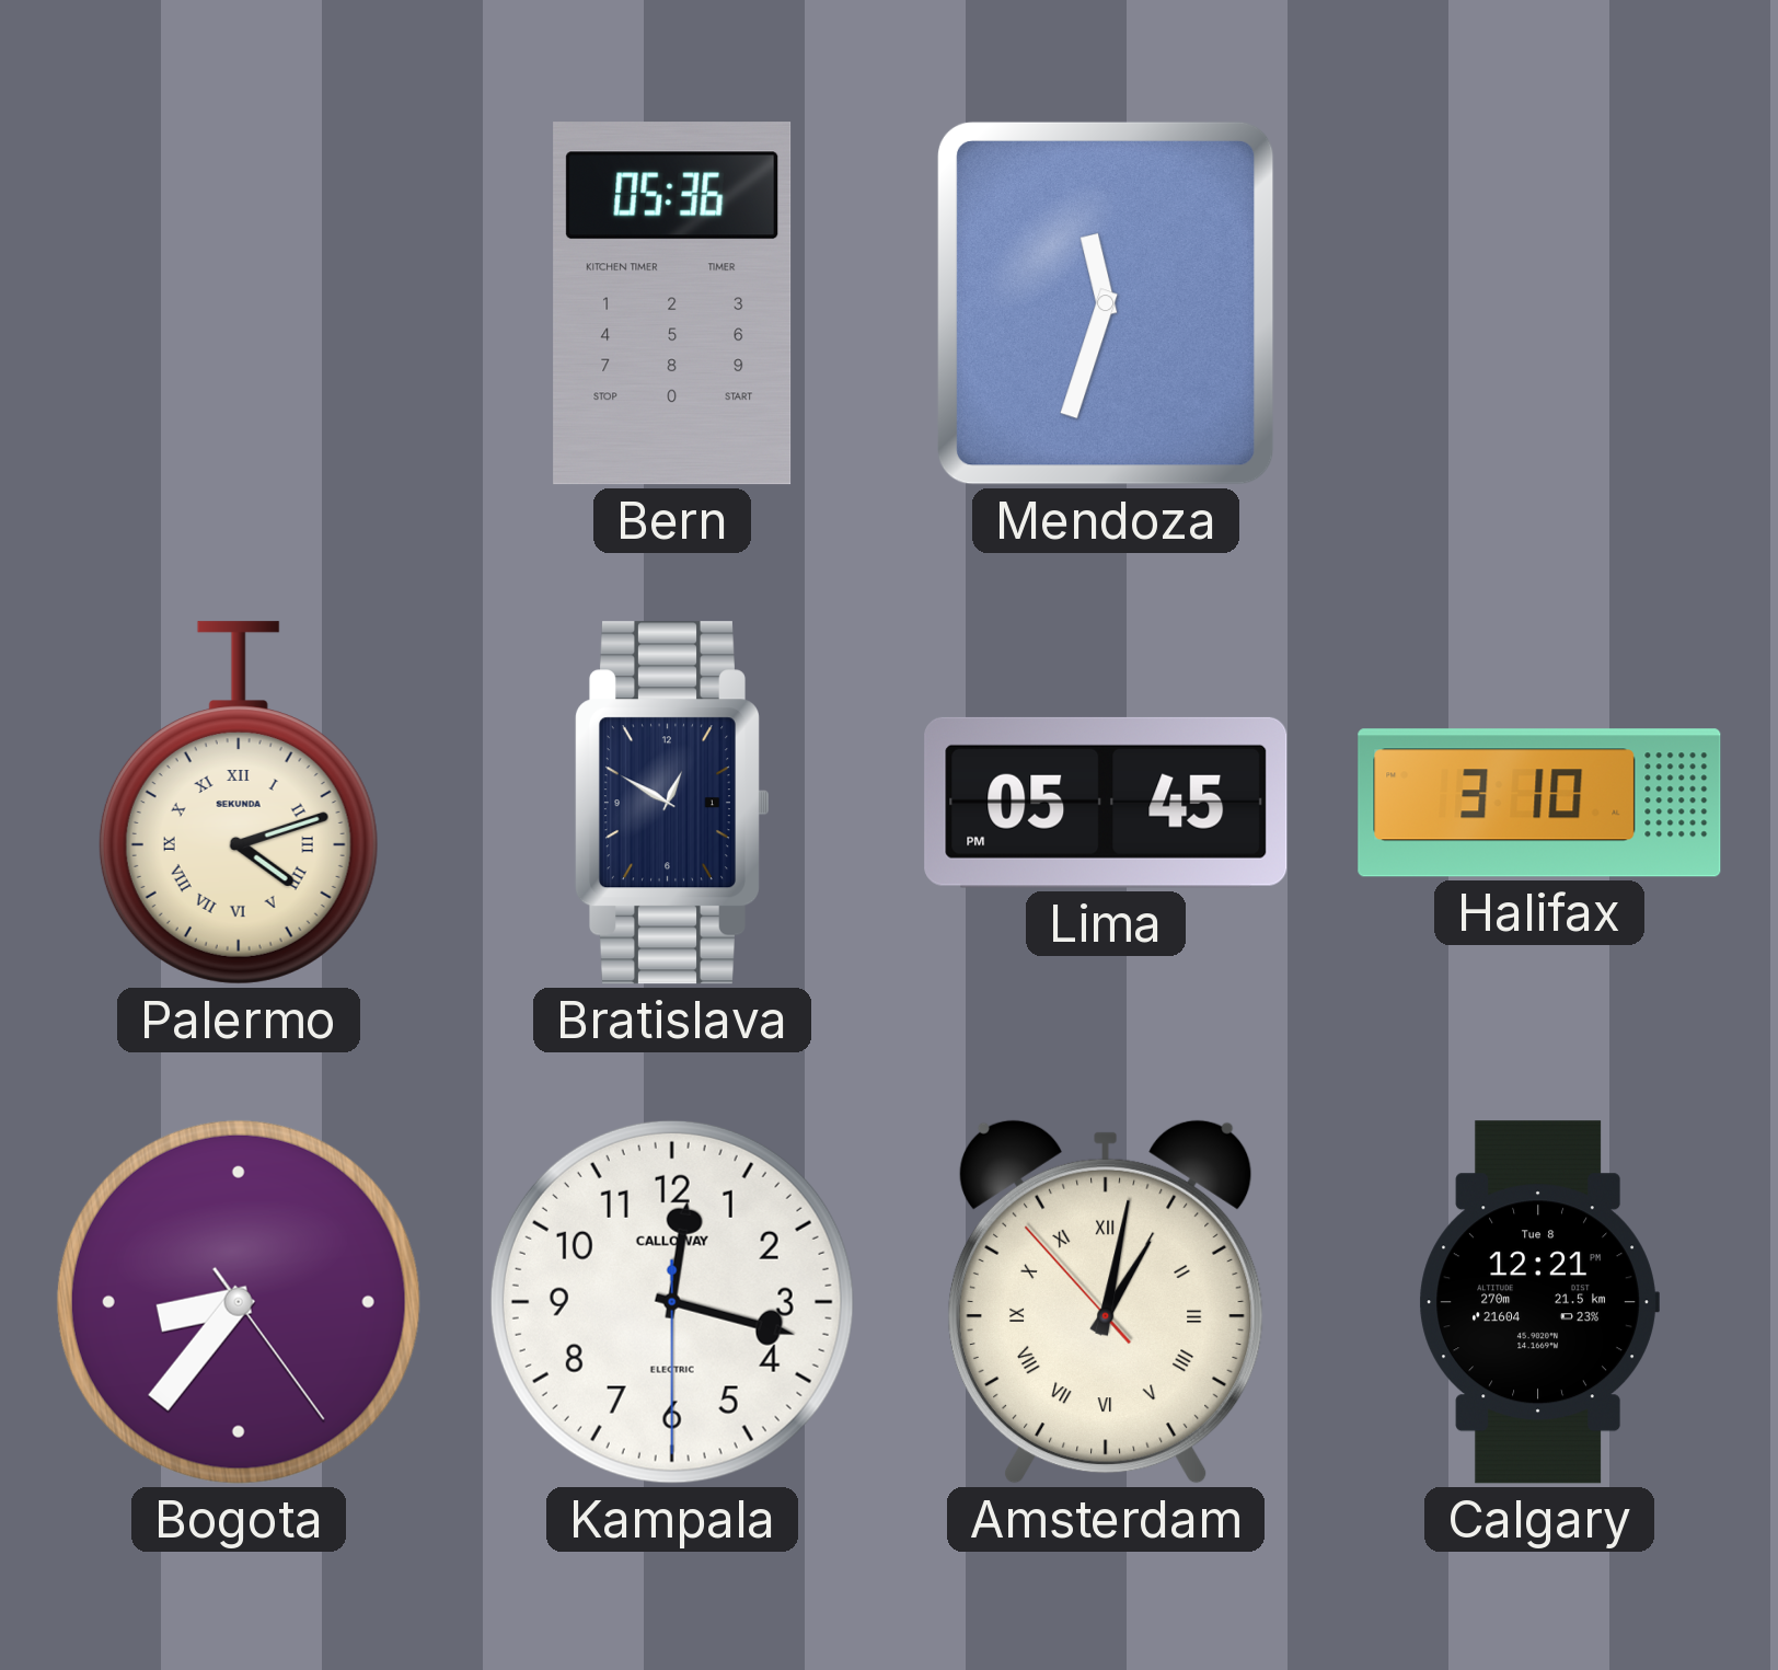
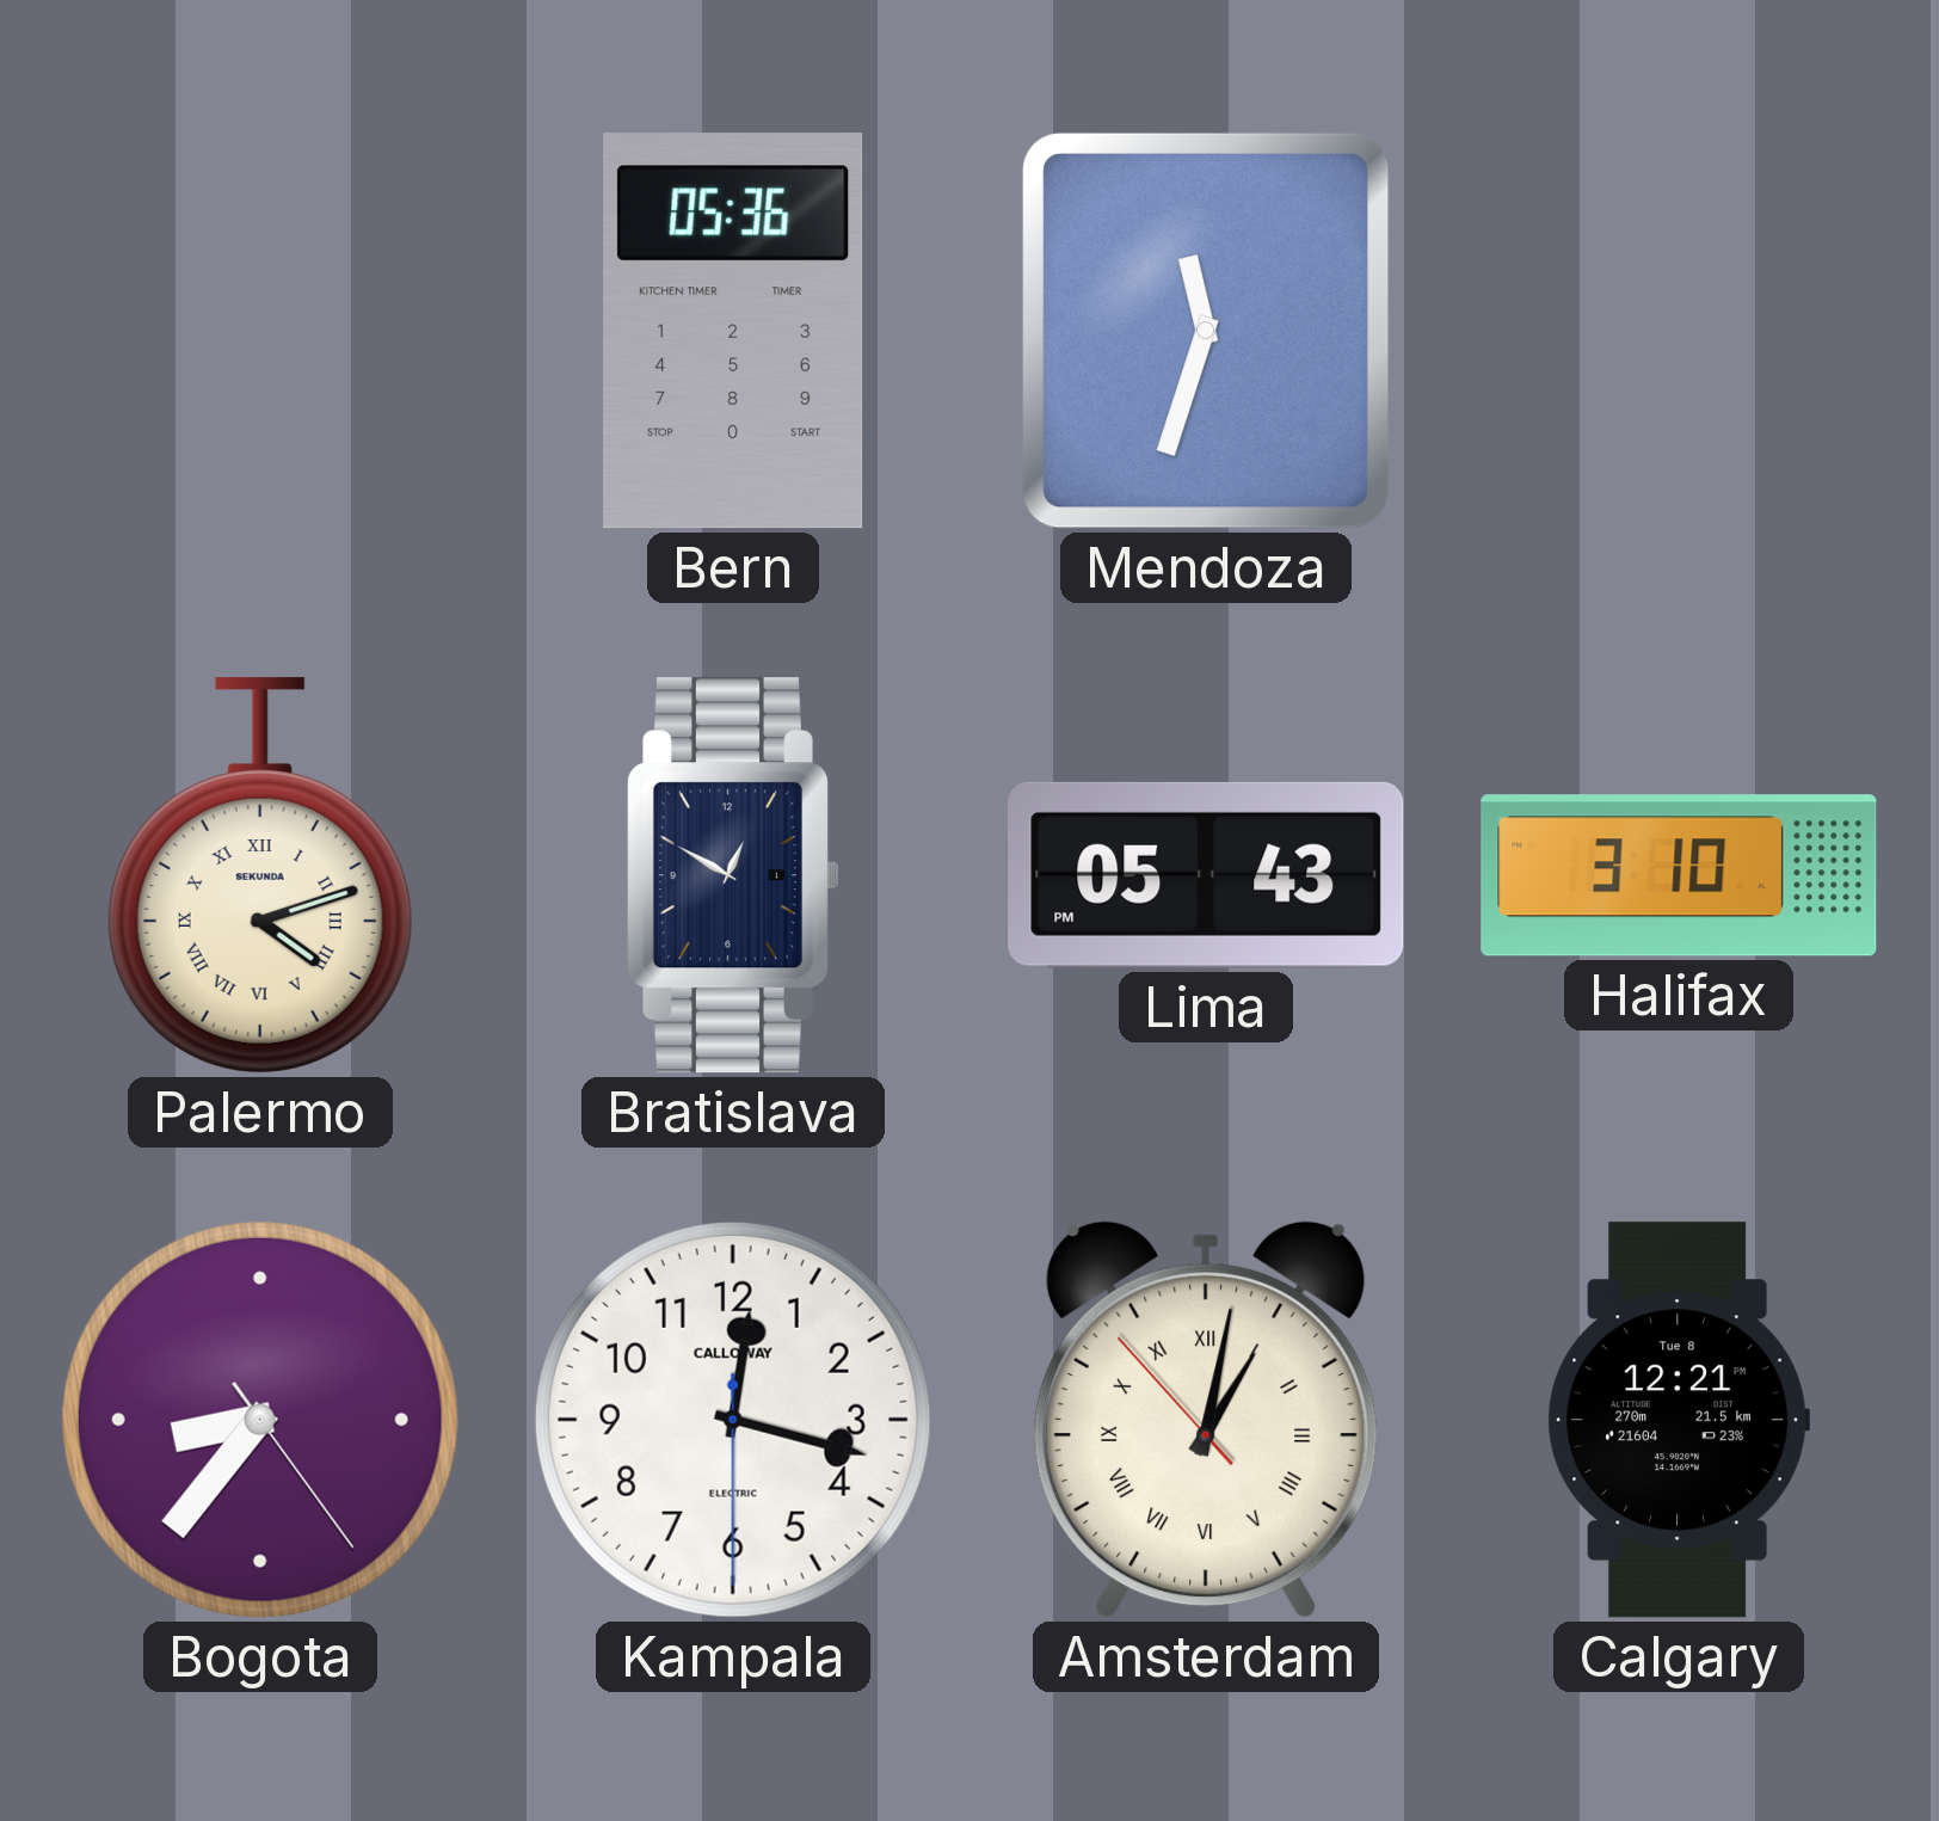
Lima: 05:45 -> 05:43
